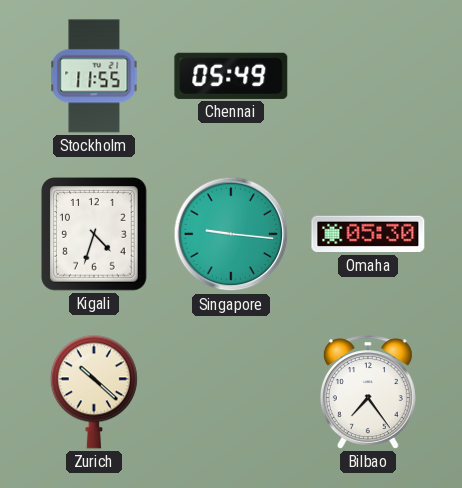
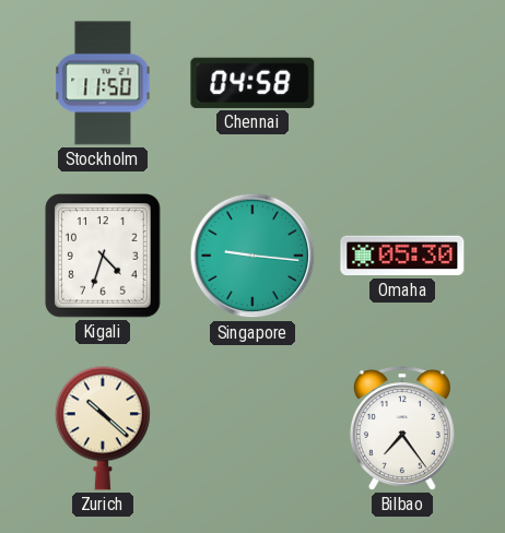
Stockholm: 11:55 -> 11:50
Chennai: 05:49 -> 04:58
